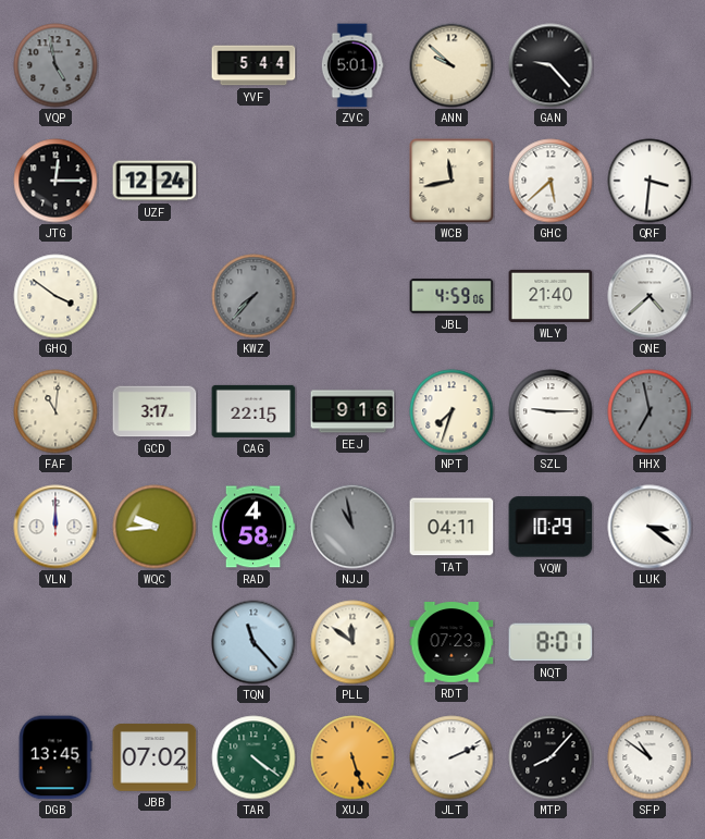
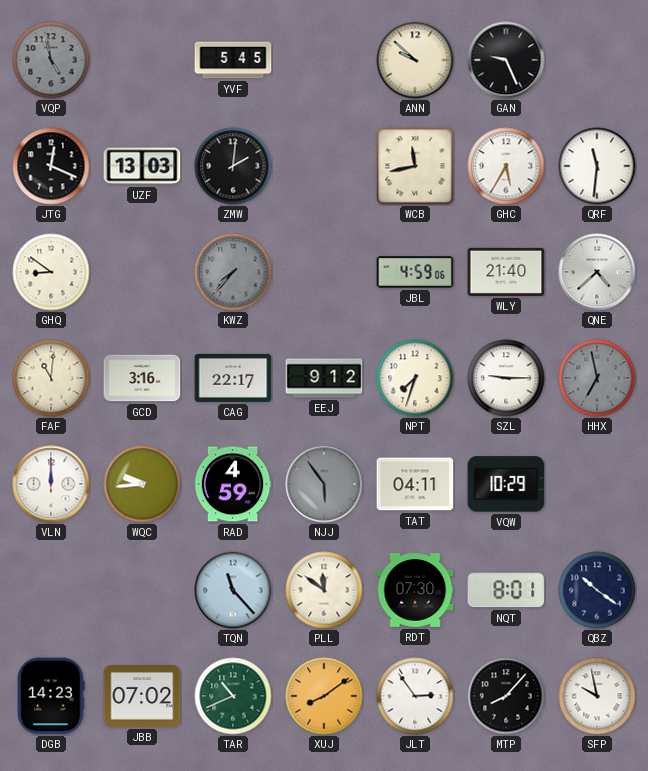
YVF: 5:44 -> 5:45
ZVC: 5:01 -> none
GAN: 9:23 -> 9:26
JTG: 12:15 -> 12:19
UZF: 12:24 -> 13:03
ZMW: none -> 2:01
GHC: 5:38 -> 5:35
QRF: 3:31 -> 11:31
GHQ: 3:51 -> 8:51
GCD: 3:17 -> 3:16
CAG: 22:15 -> 22:17
EEJ: 9:16 -> 9:12
RAD: 4:58 -> 4:59
NJJ: 10:58 -> 5:54
LUK: 3:21 -> none
RDT: 07:23 -> 07:30
QBZ: none -> 10:21
DGB: 13:45 -> 14:23
TAR: 4:21 -> 10:41
XUJ: 5:27 -> 8:09
JLT: 2:11 -> 2:54
SFP: 10:51 -> 9:58
